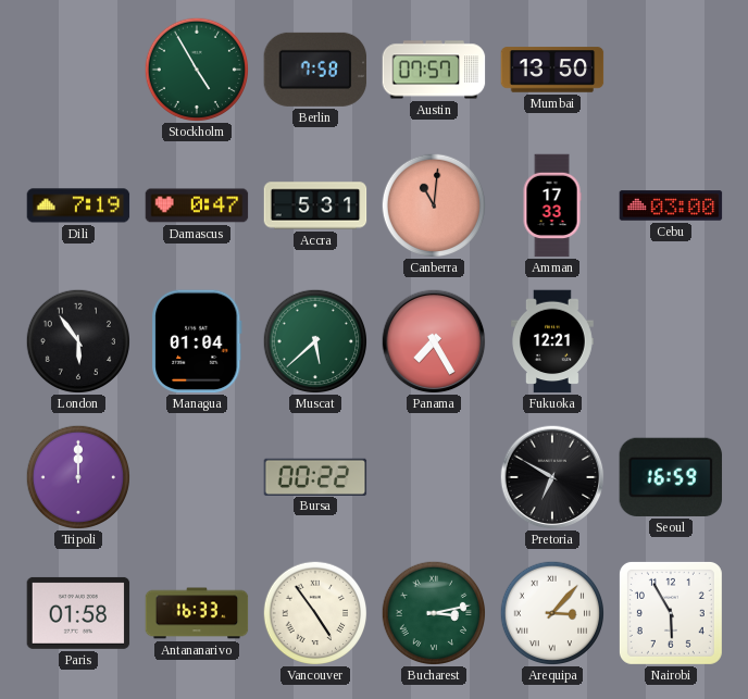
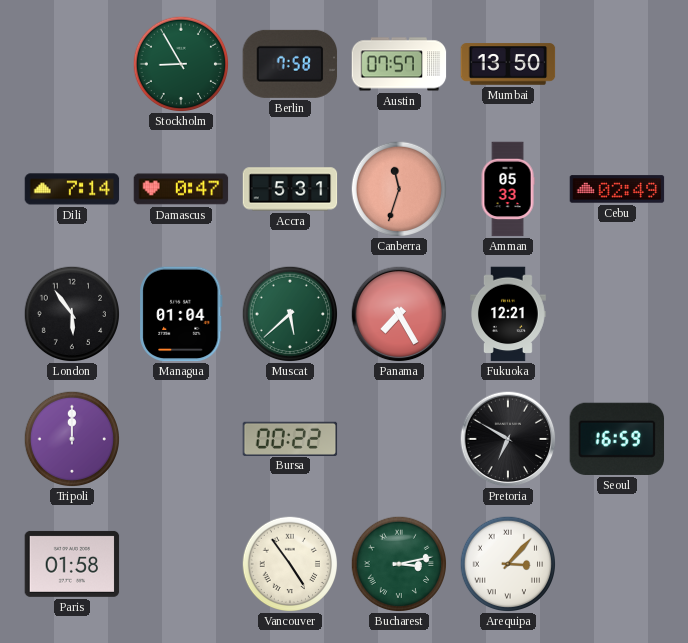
Stockholm: 4:55 -> 8:55
Dili: 7:19 -> 7:14
Canberra: 11:01 -> 11:33
Amman: 17:33 -> 05:33
Cebu: 03:00 -> 02:49
Antananarivo: 16:33 -> none
Nairobi: 5:55 -> none
